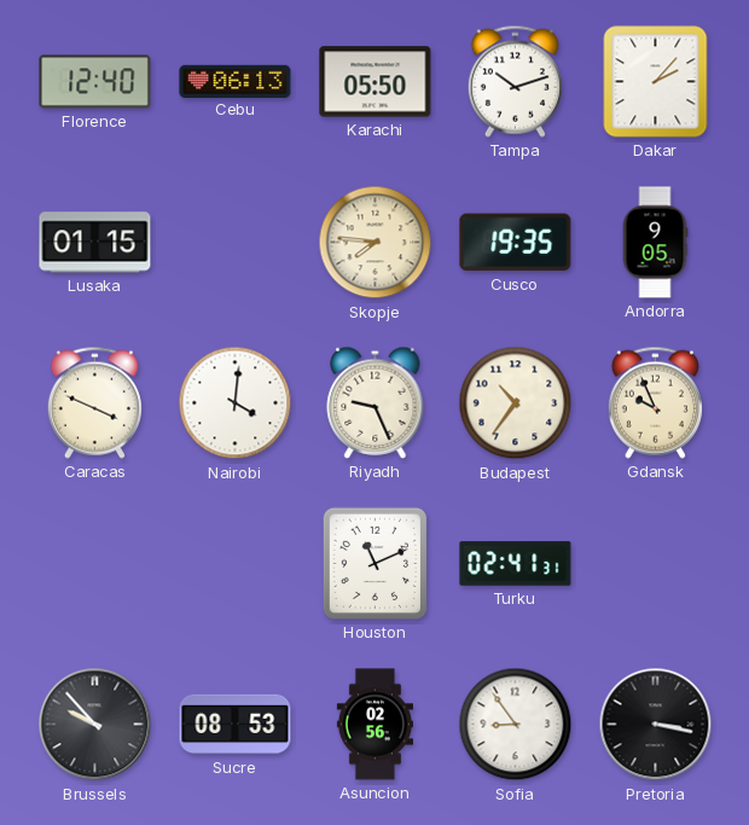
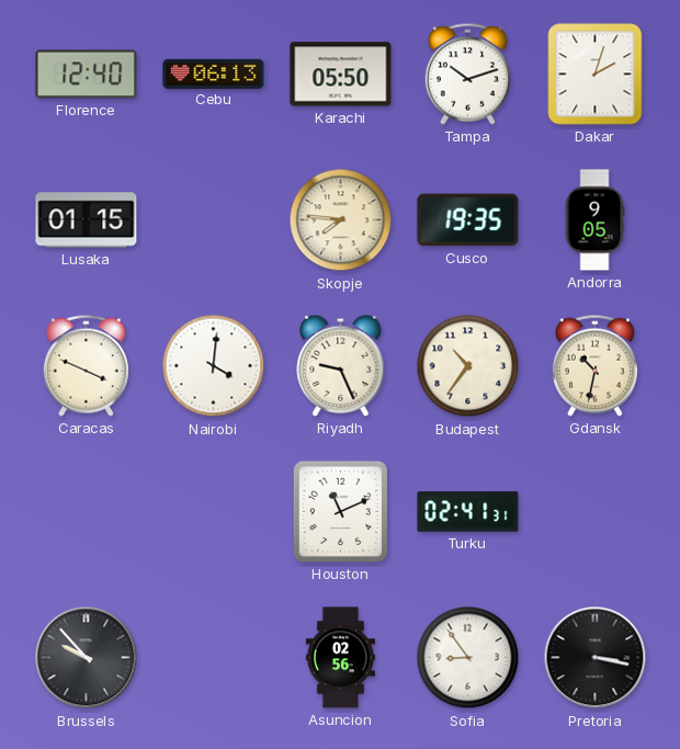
Dakar: 2:07 -> 2:03
Gdansk: 9:56 -> 10:32
Sucre: 08:53 -> none
